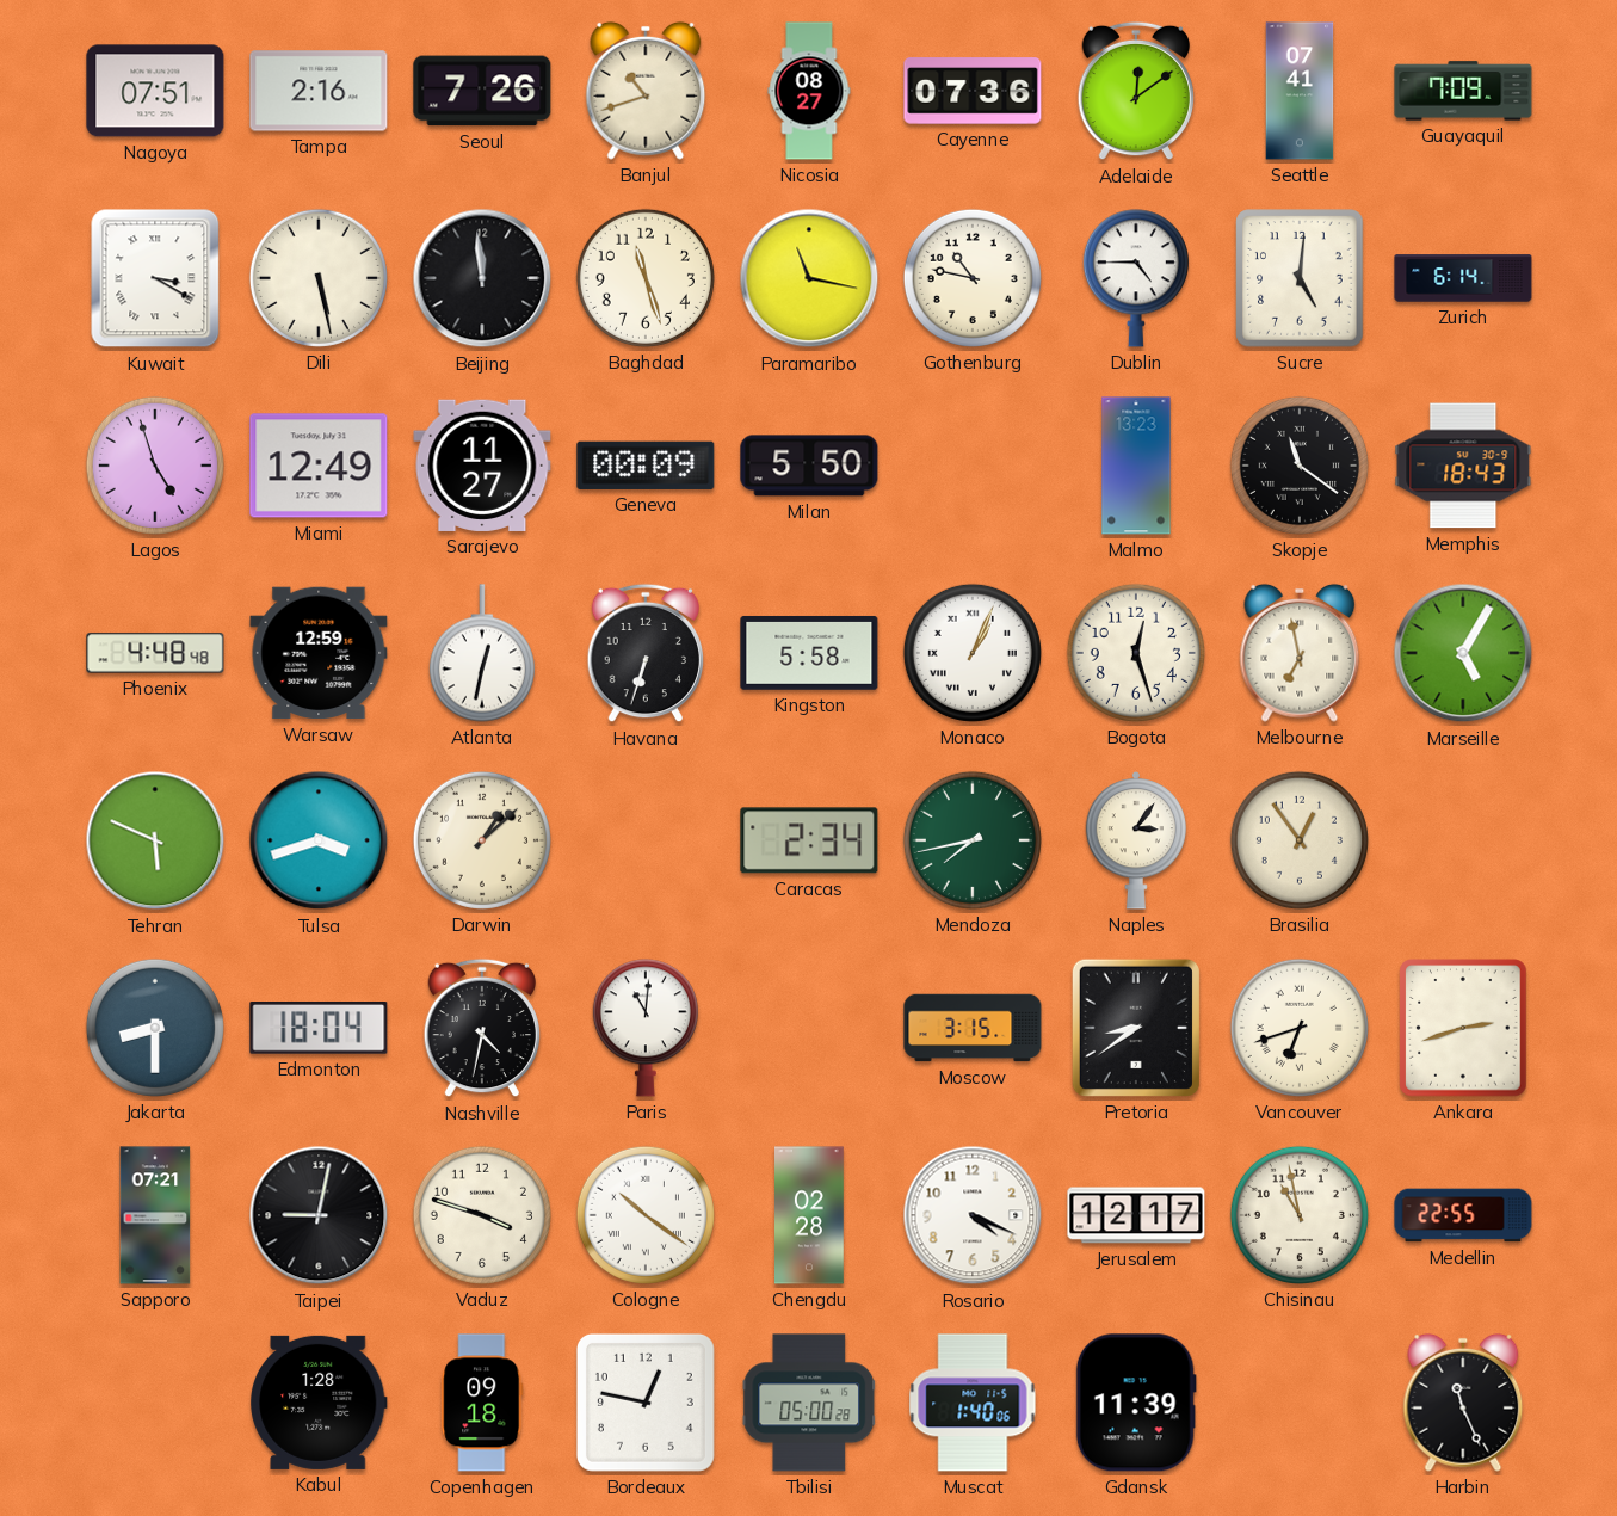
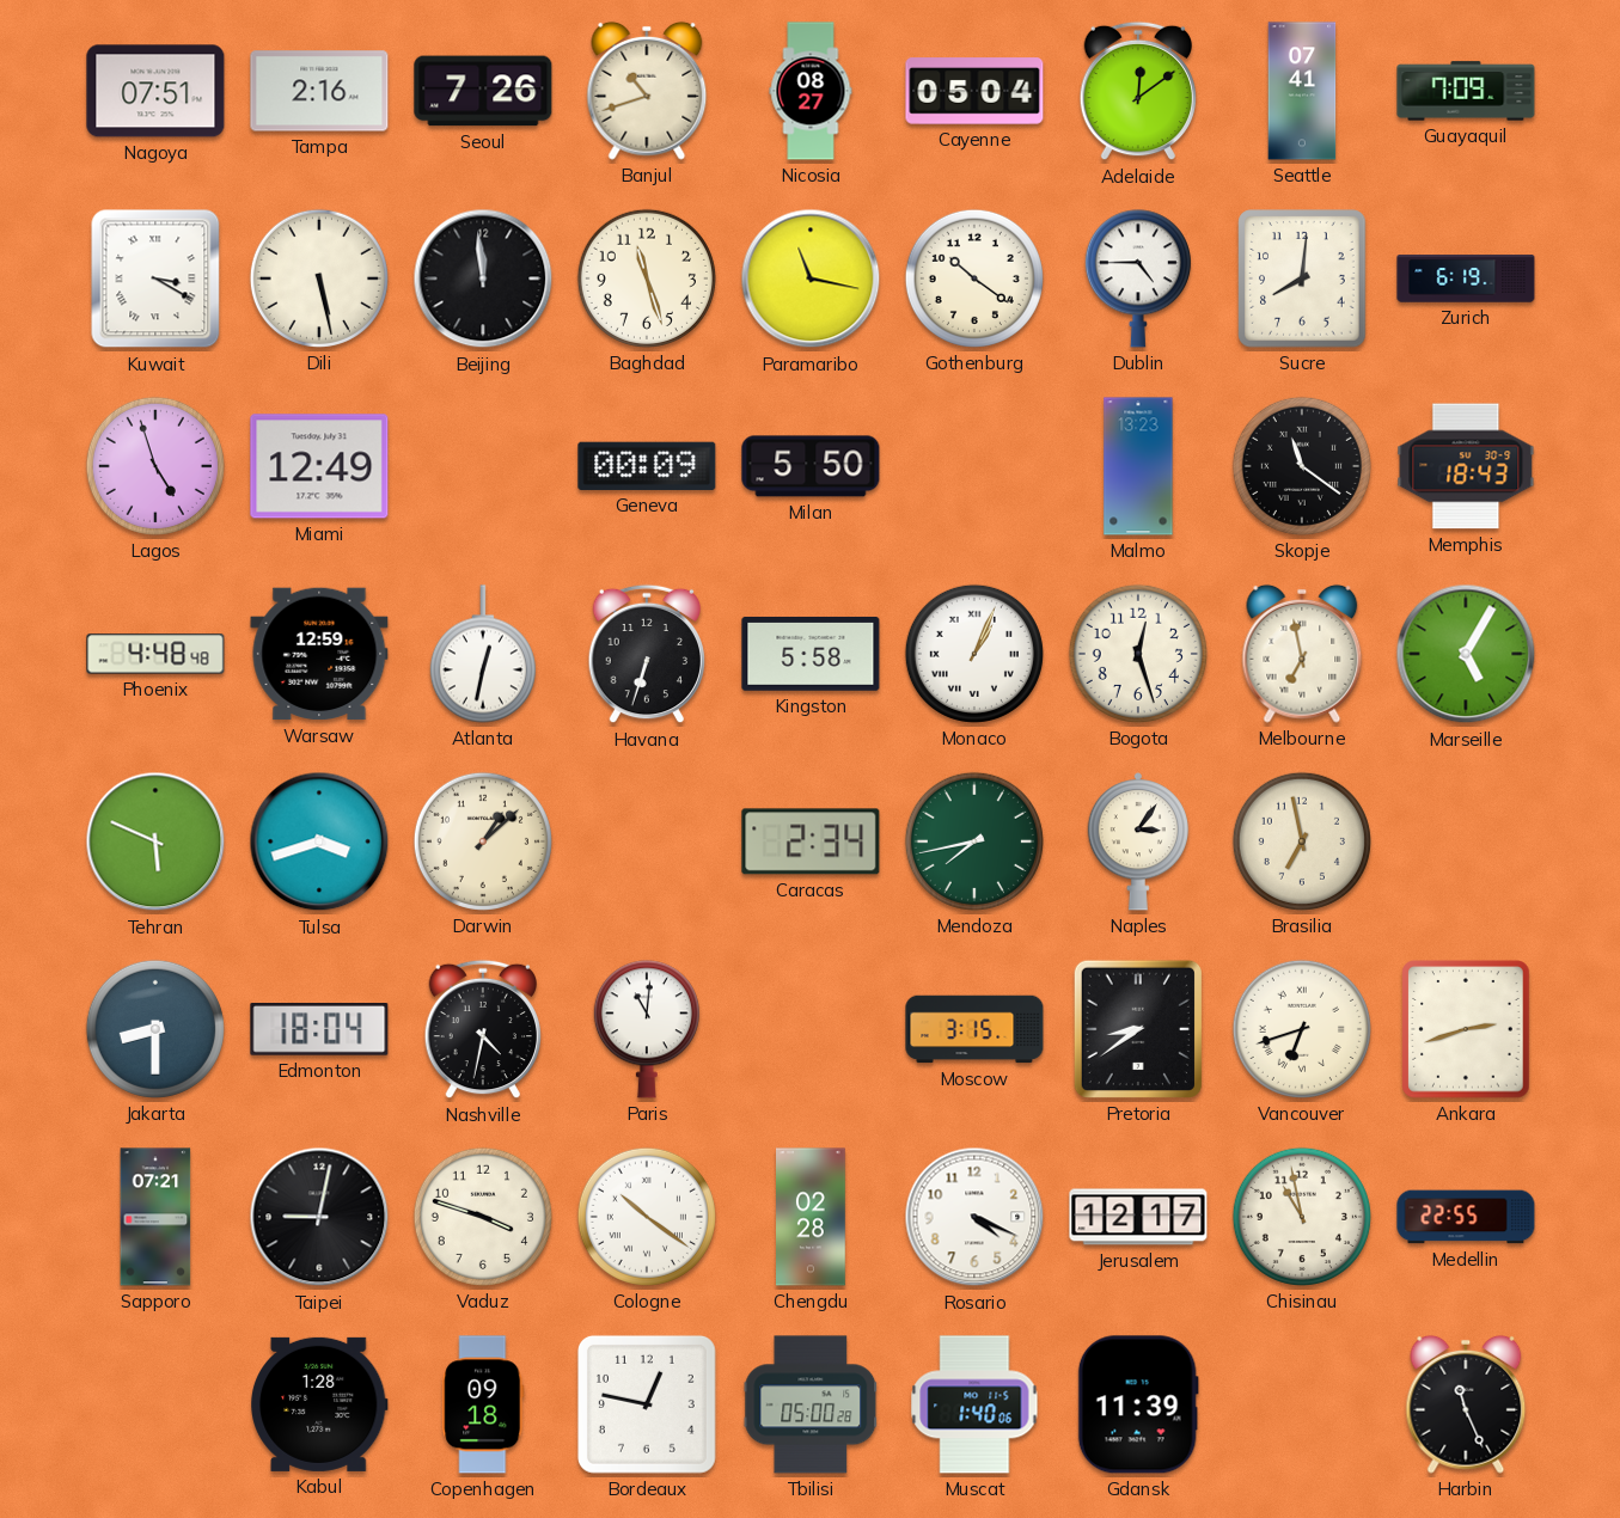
Cayenne: 07:36 -> 05:04
Gothenburg: 10:47 -> 10:21
Sucre: 5:01 -> 8:01
Zurich: 6:14 -> 6:19
Sarajevo: 11:27 -> none
Brasilia: 12:54 -> 6:58
